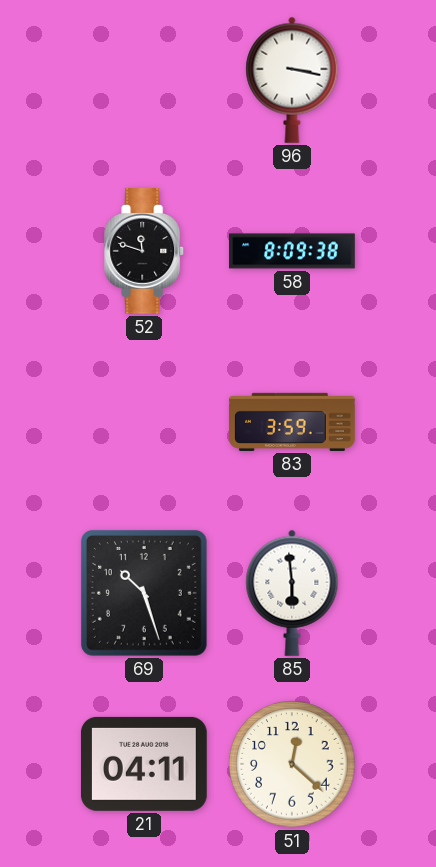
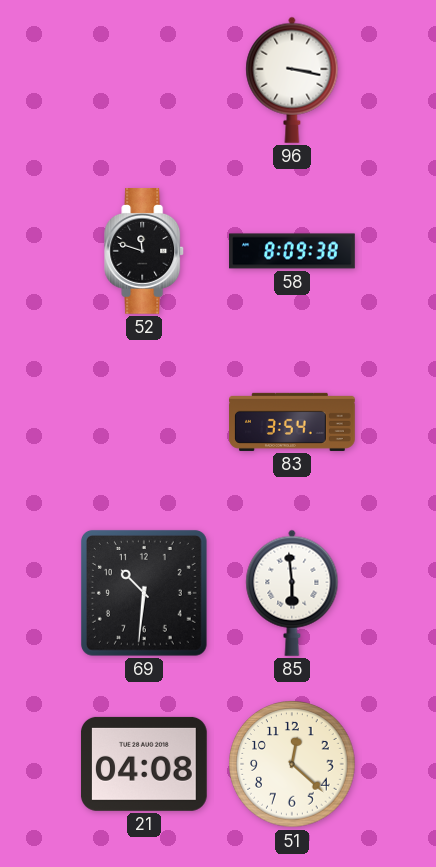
83: 3:59 -> 3:54
69: 10:27 -> 10:31
21: 04:11 -> 04:08
